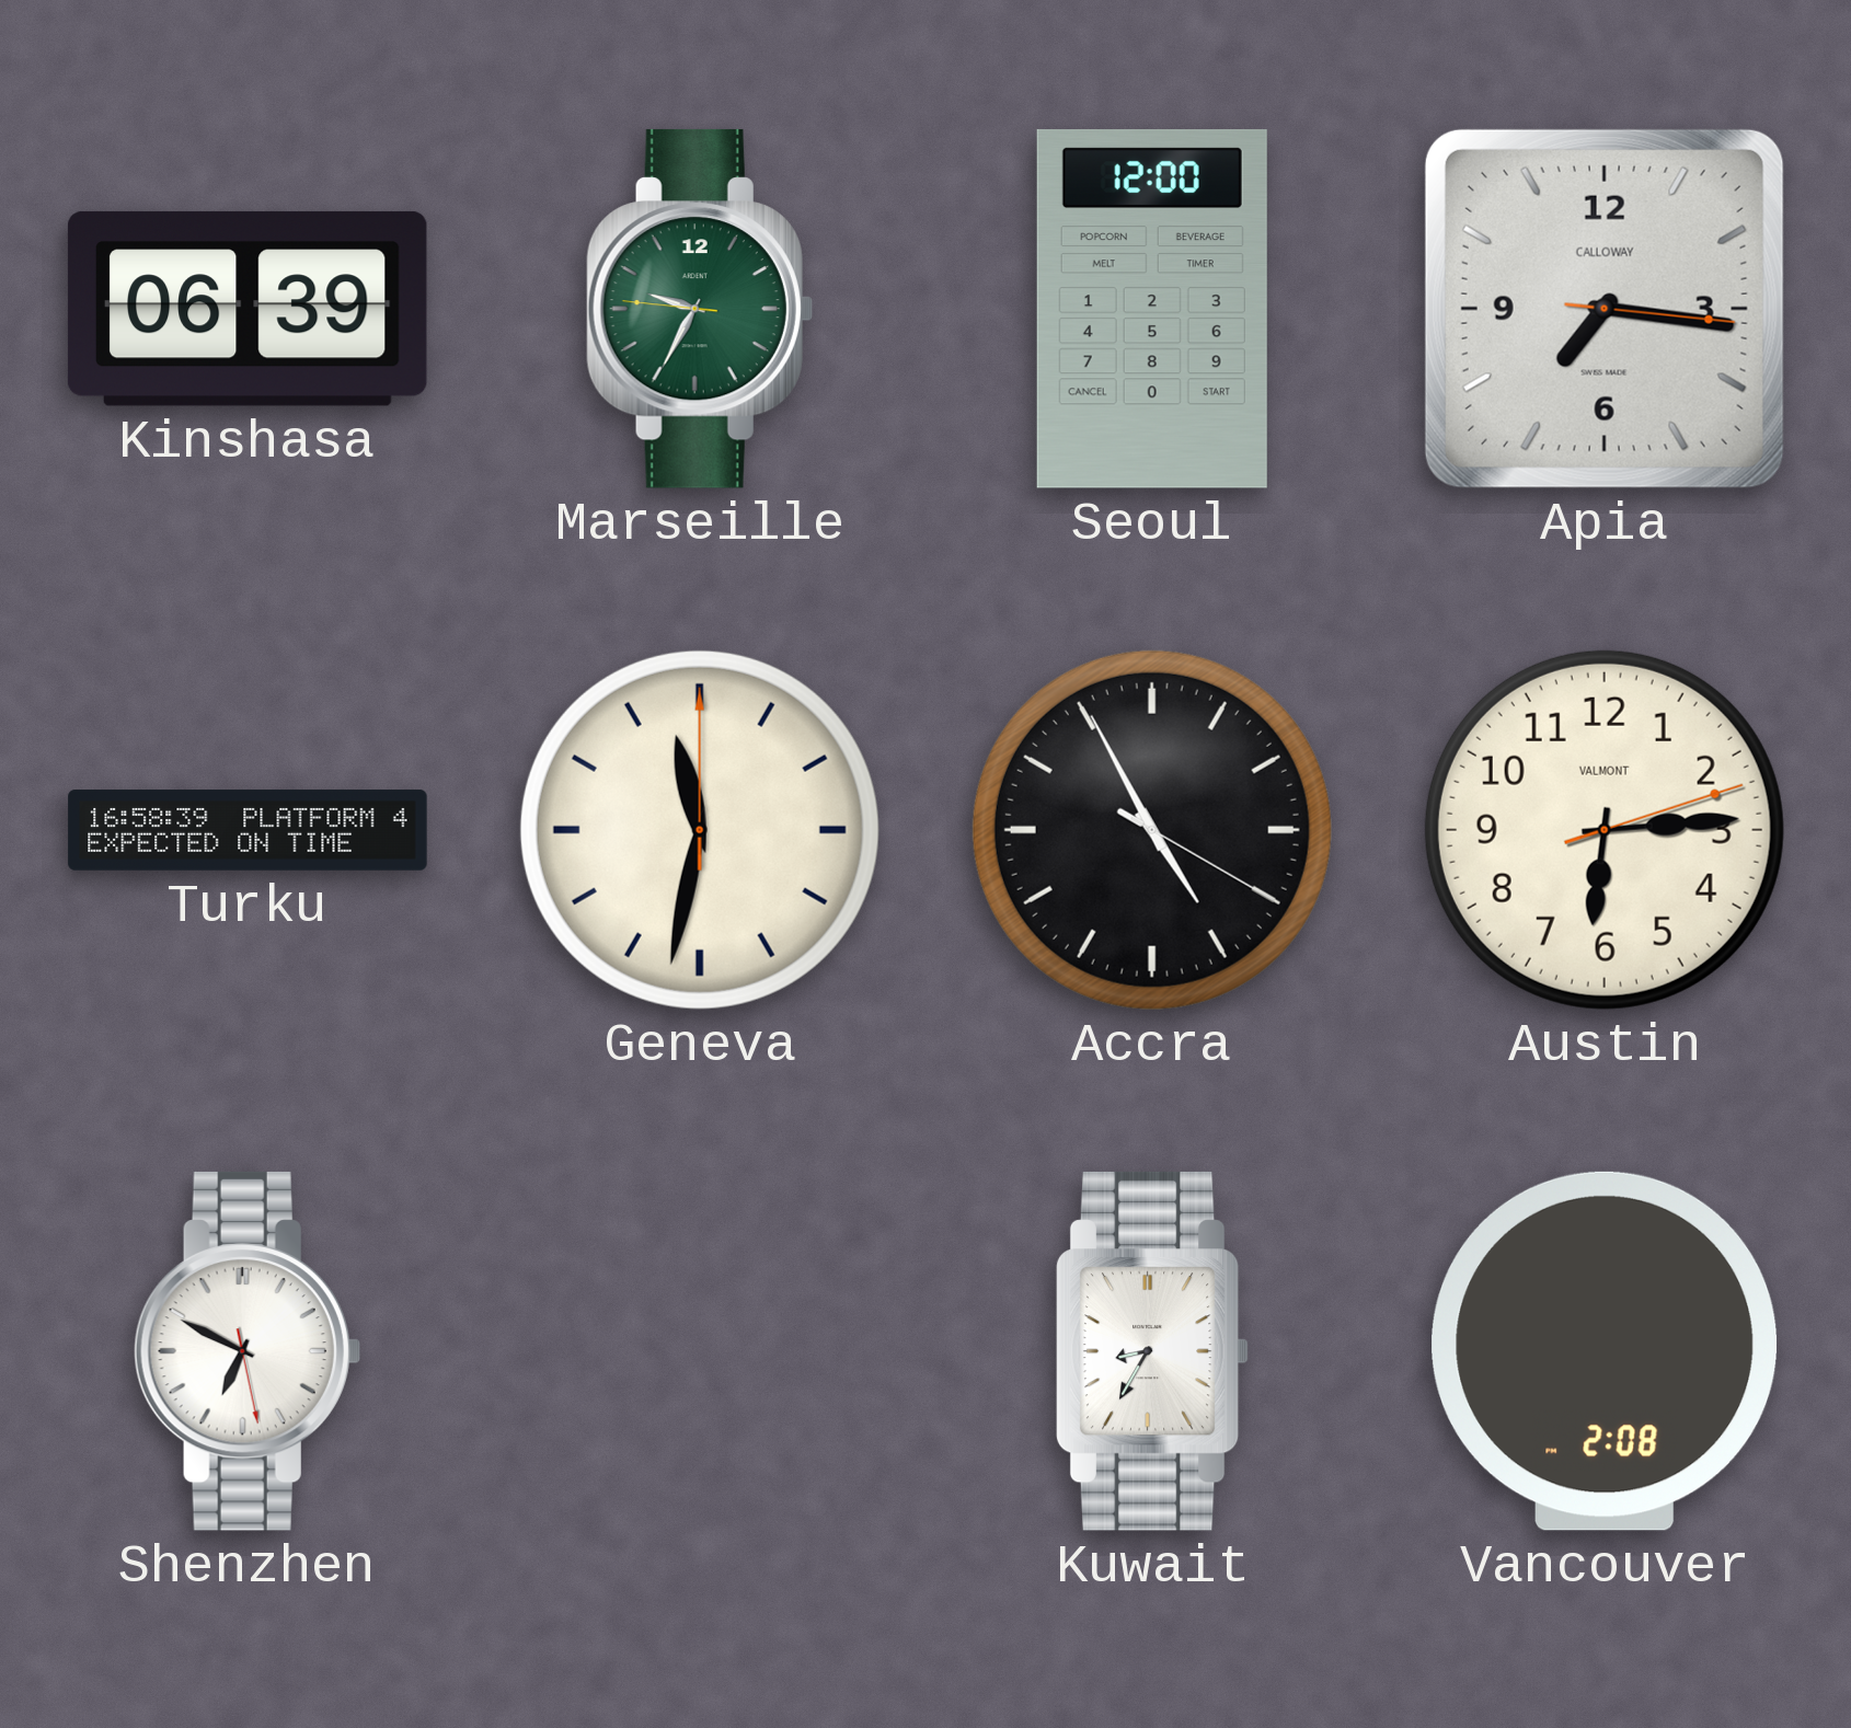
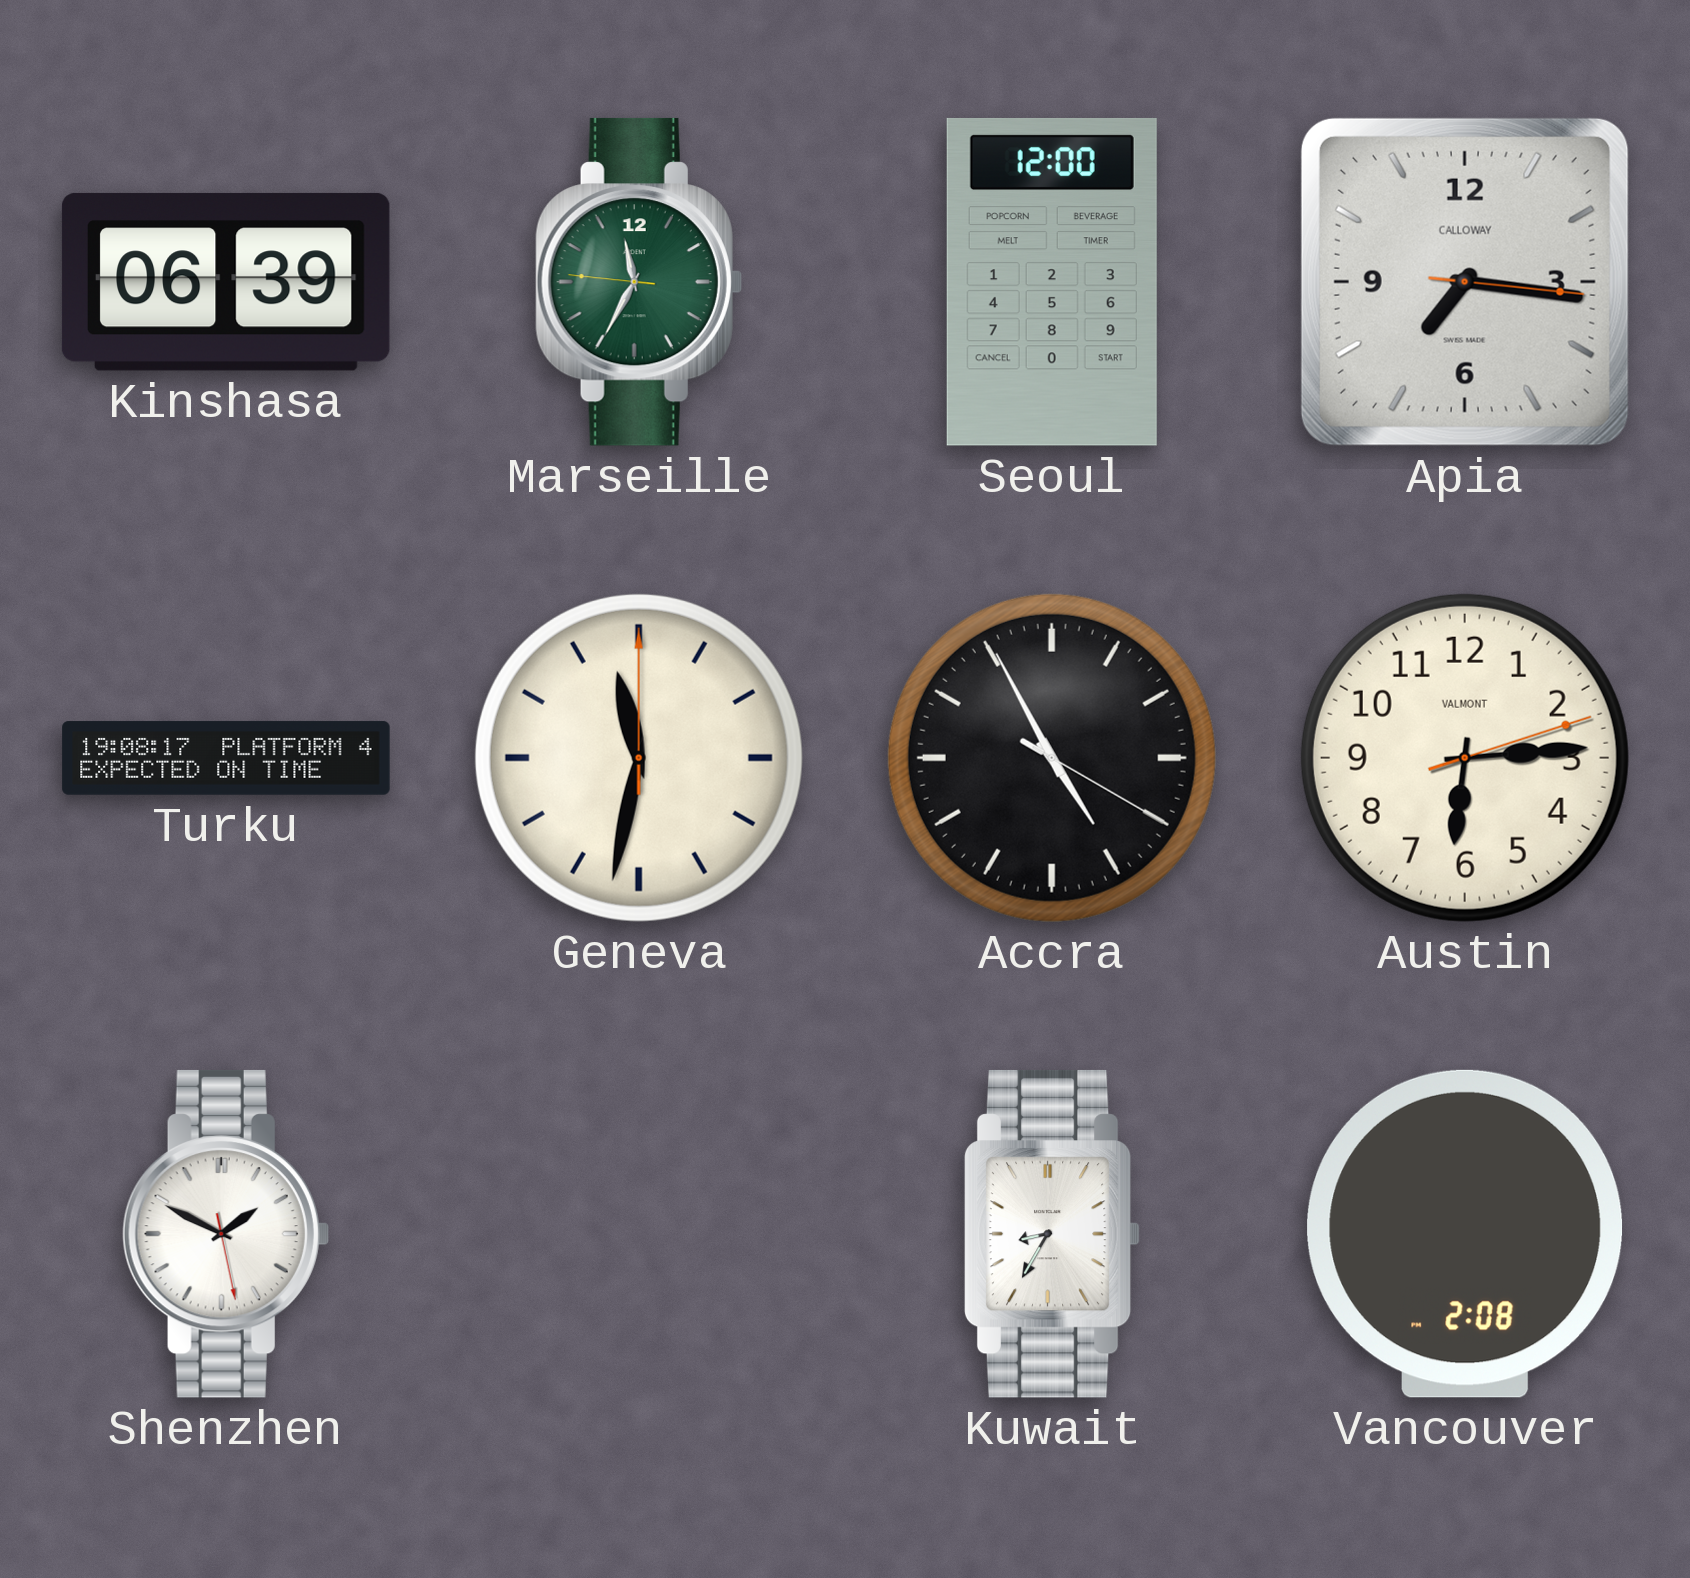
Marseille: 9:34 -> 11:34
Turku: 16:58 -> 19:08
Shenzhen: 6:49 -> 1:49
